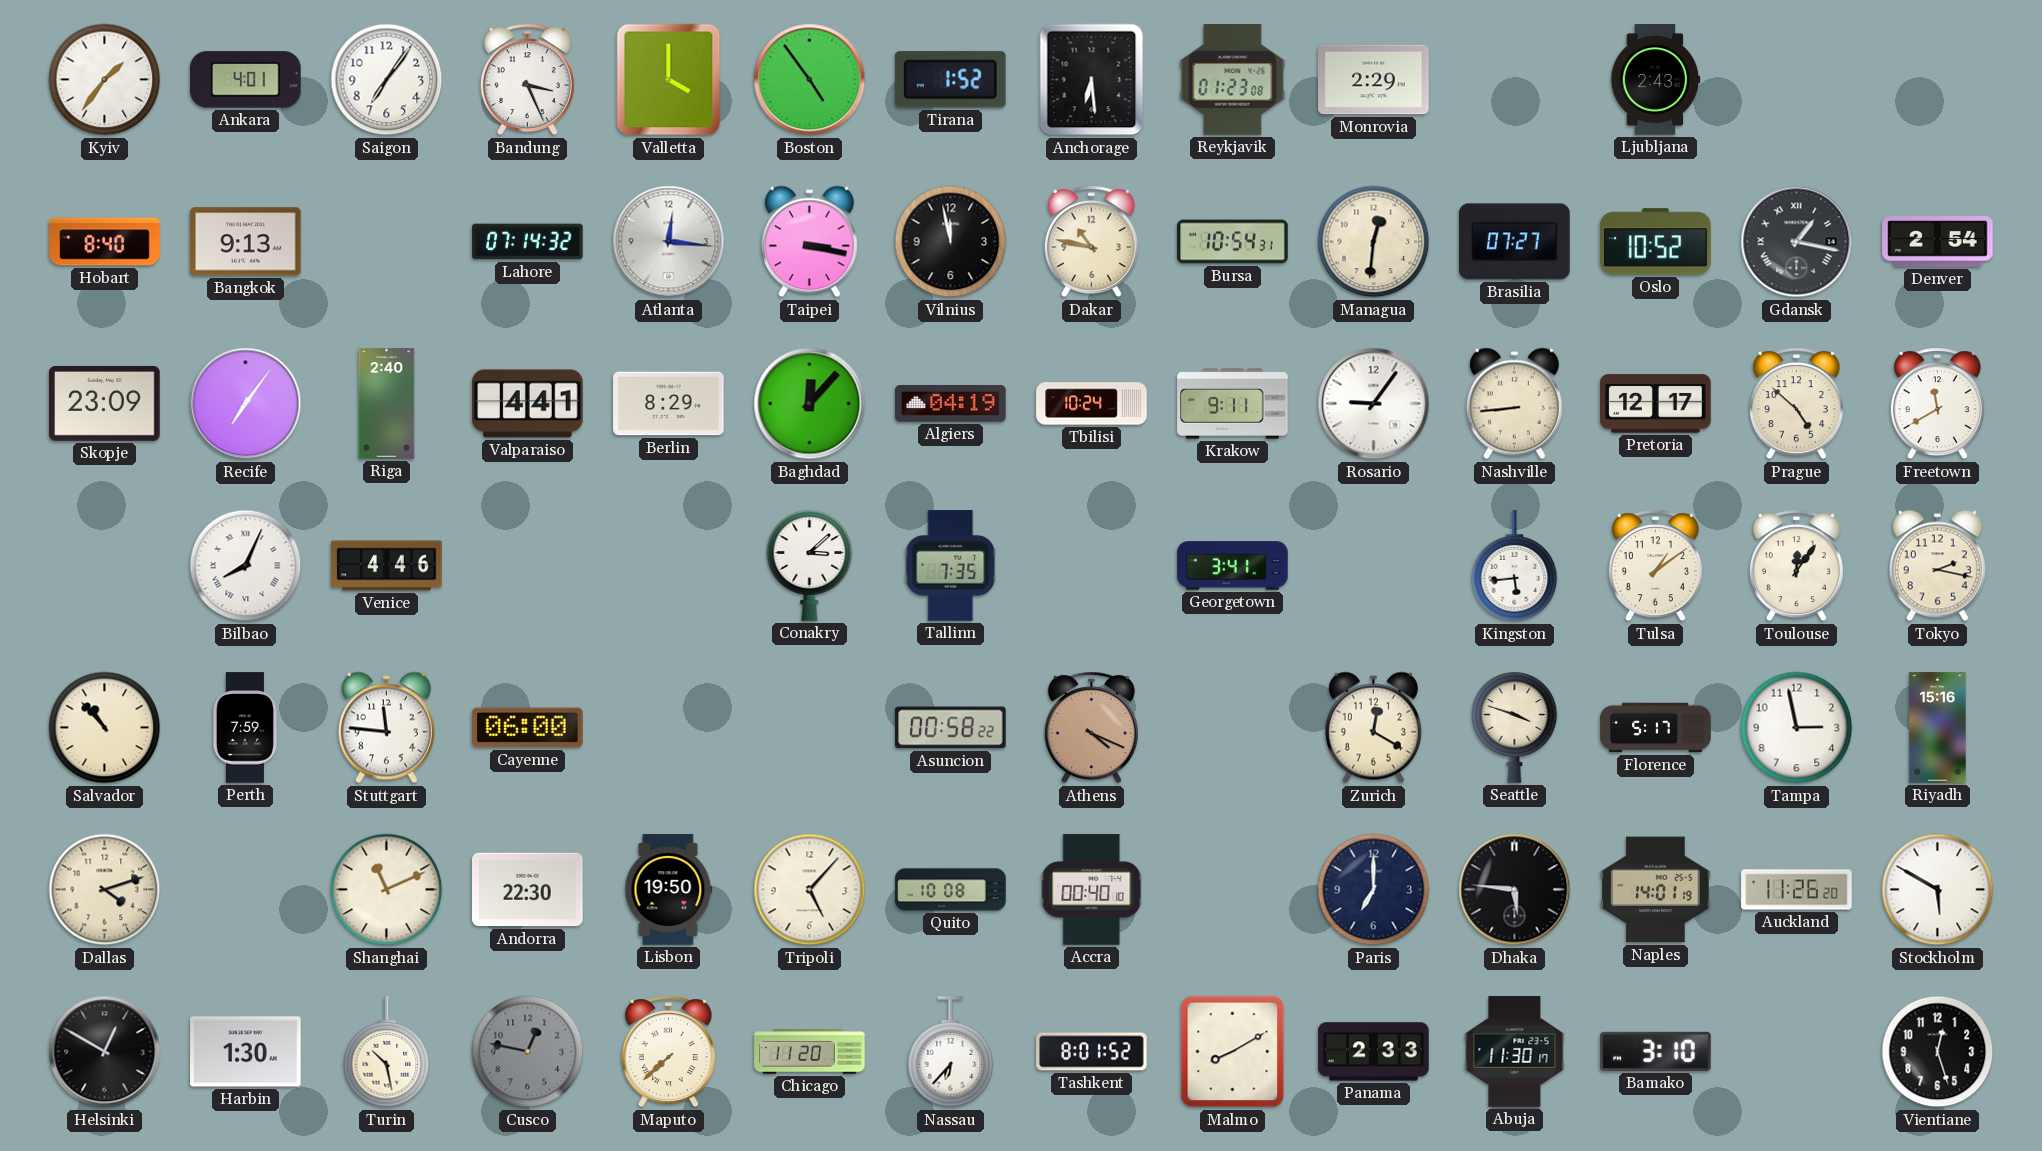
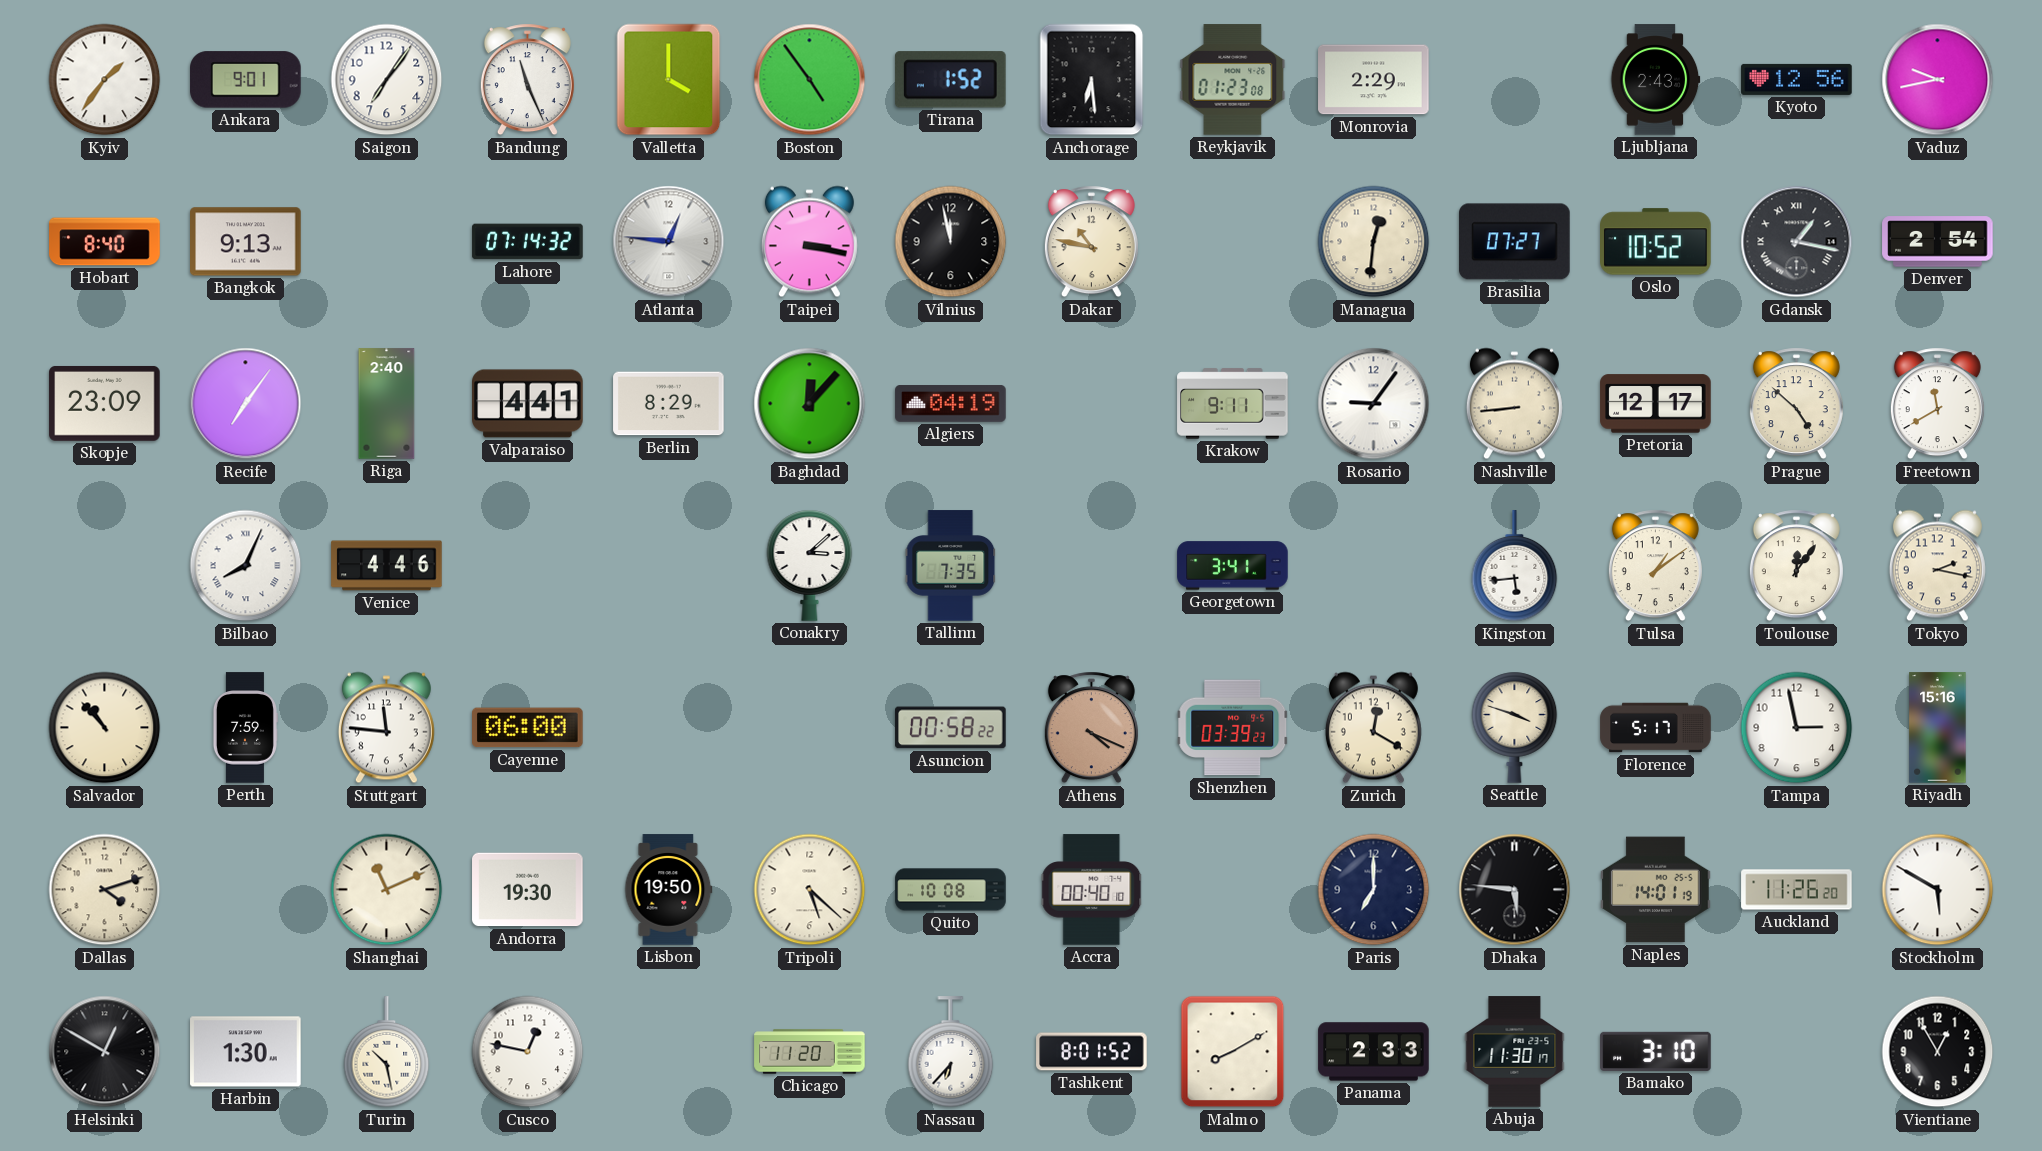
Ankara: 4:01 -> 9:01
Bandung: 3:26 -> 11:26
Kyoto: none -> 12:56
Vaduz: none -> 9:43
Atlanta: 12:16 -> 12:46
Bursa: 10:54 -> none
Tbilisi: 10:24 -> none
Shenzhen: none -> 03:39
Andorra: 22:30 -> 19:30
Tripoli: 5:07 -> 5:22
Cusco dial: grey -> white
Maputo: 7:38 -> none
Vientiane: 12:27 -> 12:55
